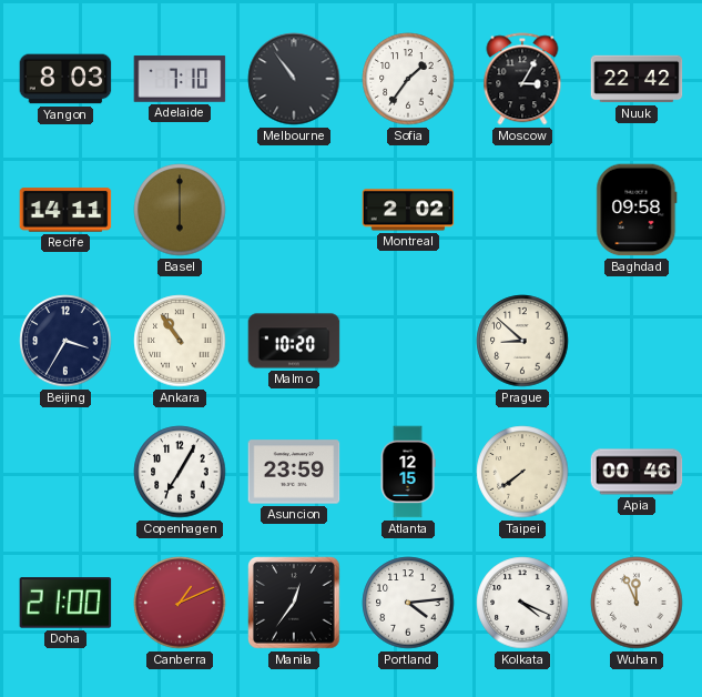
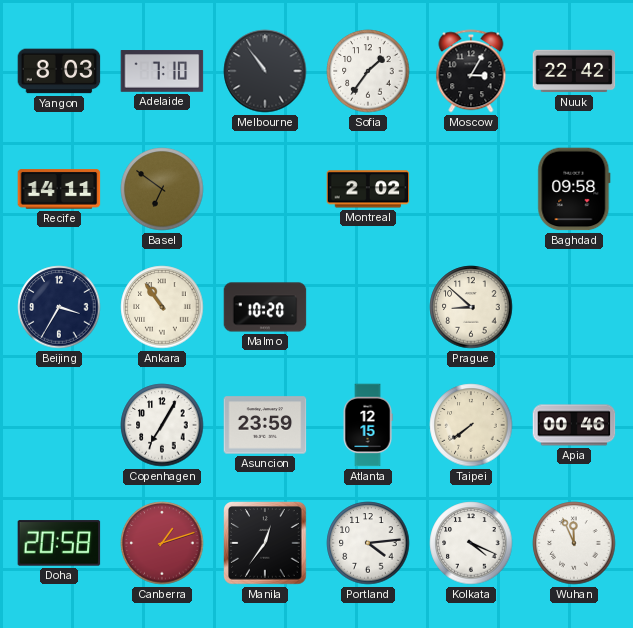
Basel: 6:00 -> 6:51
Doha: 21:00 -> 20:58
Canberra: 1:11 -> 1:12
